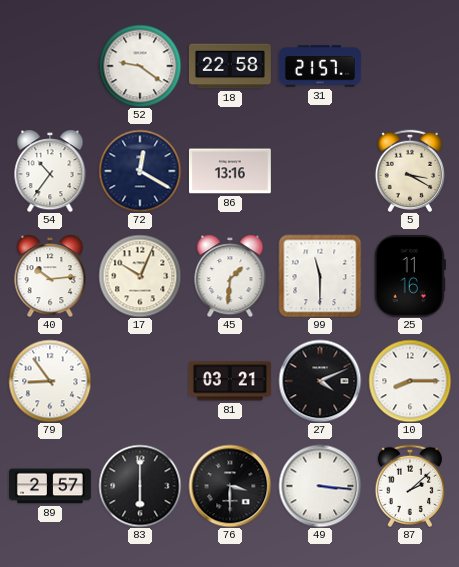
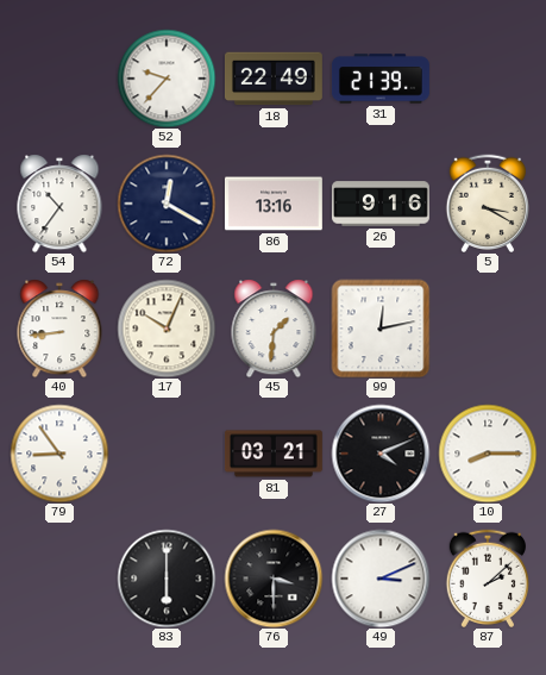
52: 9:21 -> 9:37
18: 22:58 -> 22:49
31: 21:57 -> 21:39
26: none -> 9:16
40: 10:14 -> 8:44
99: 11:30 -> 12:13
25: 11:16 -> none
89: 2:57 -> none
49: 3:16 -> 3:11
